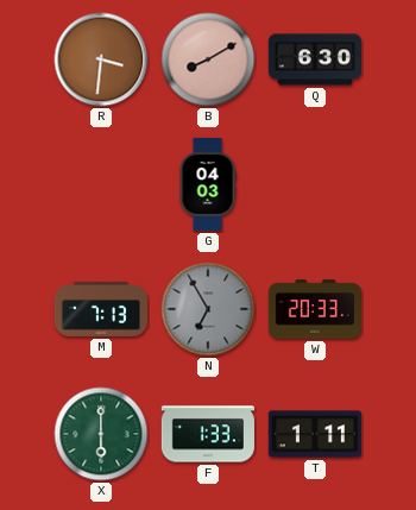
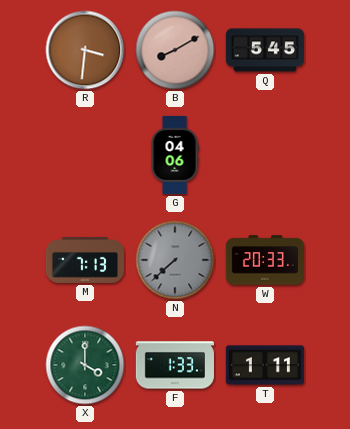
Q: 6:30 -> 5:45
G: 04:03 -> 04:06
N: 6:55 -> 7:38
X: 6:00 -> 4:00
